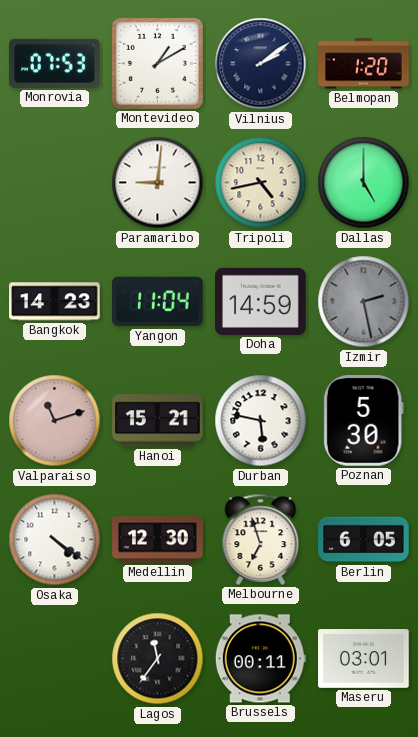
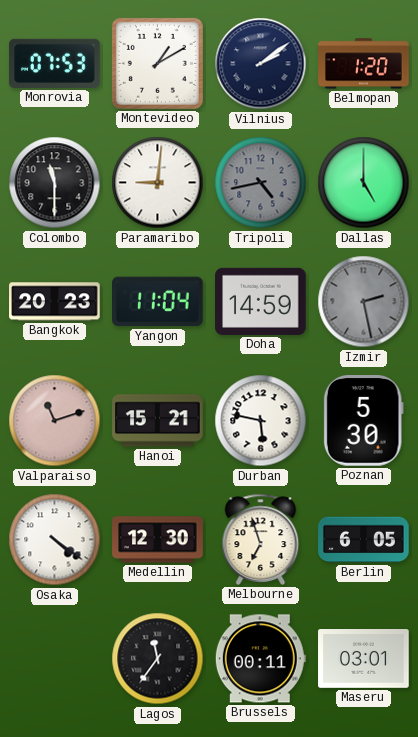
Colombo: none -> 11:30
Tripoli dial: cream -> grey
Bangkok: 14:23 -> 20:23
